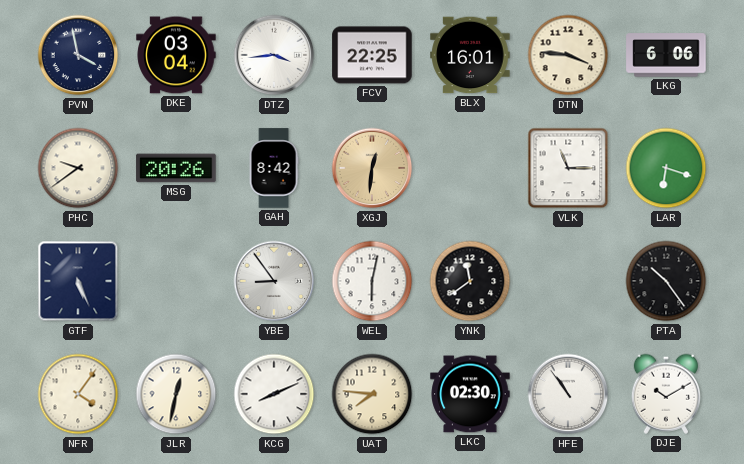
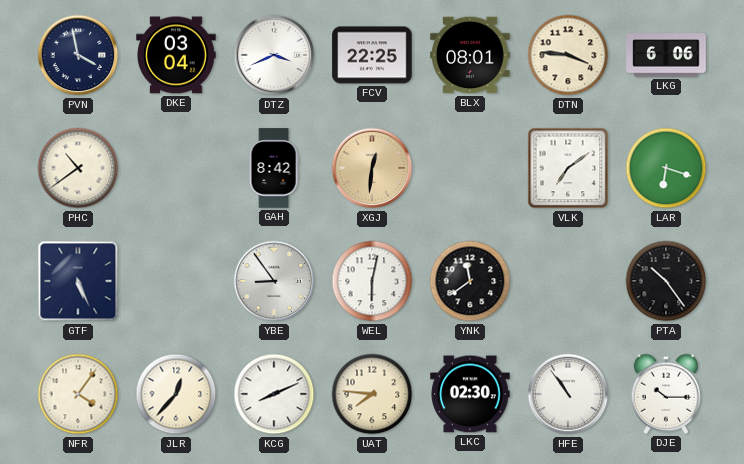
DTZ: 3:44 -> 3:41
BLX: 16:01 -> 08:01
PHC: 9:39 -> 10:39
MSG: 20:26 -> none
VLK: 11:15 -> 7:09
JLR: 12:32 -> 12:37
DJE: 10:10 -> 10:15
